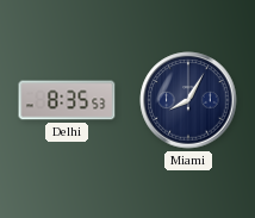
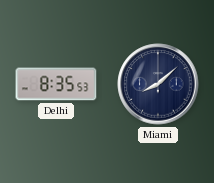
Miami: 8:05 -> 8:08
